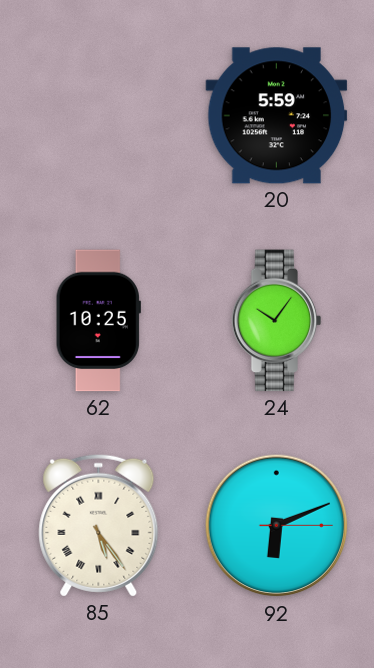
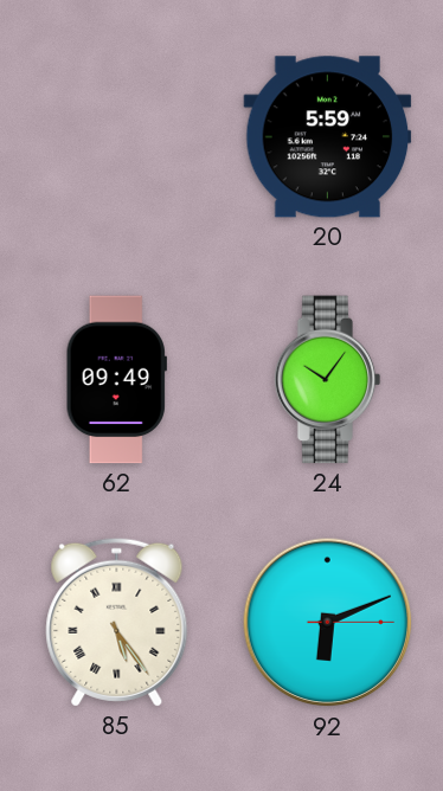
62: 10:25 -> 09:49
